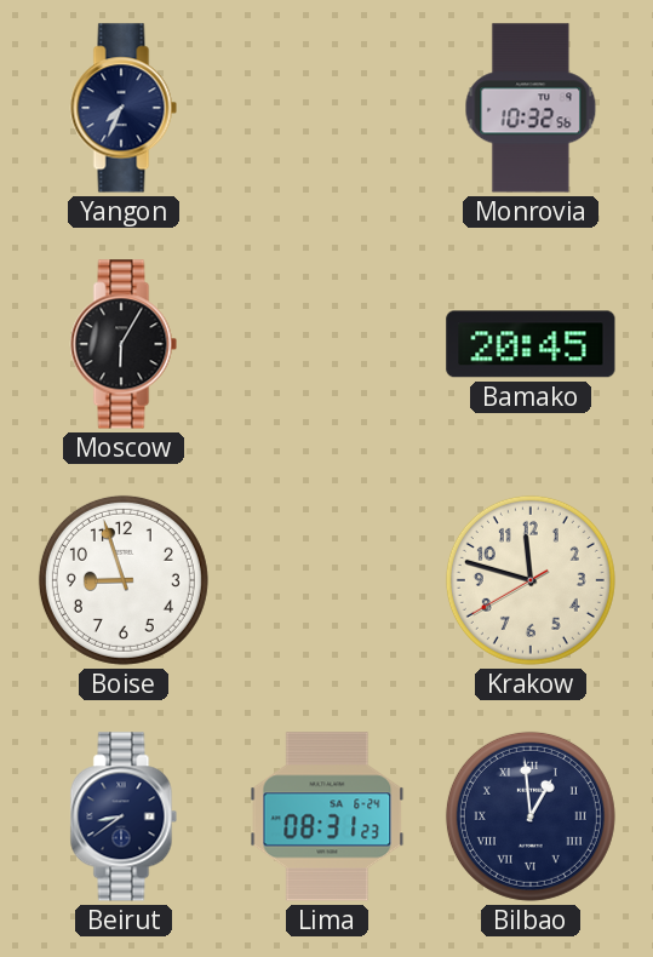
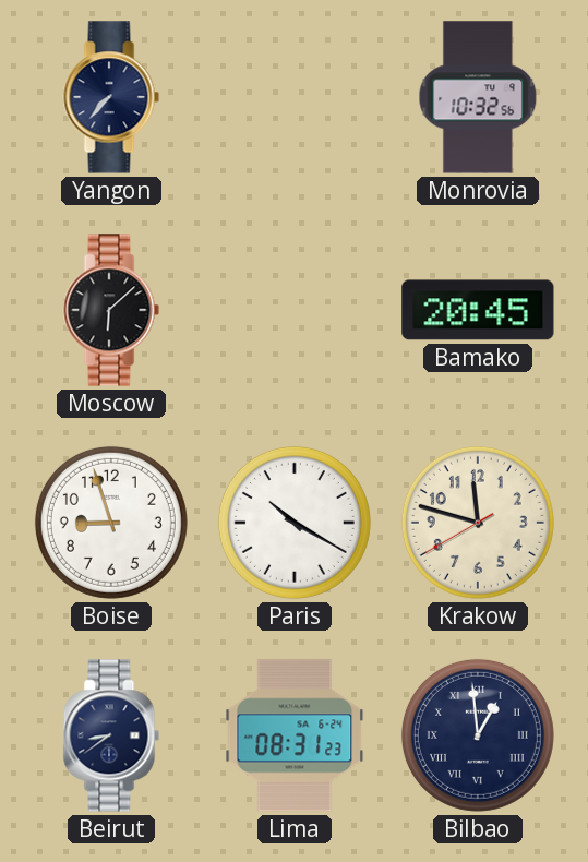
Yangon: 7:34 -> 7:37
Moscow: 6:05 -> 6:08
Paris: none -> 10:20
